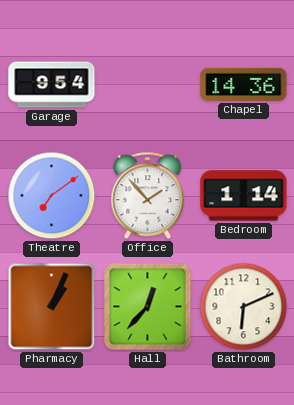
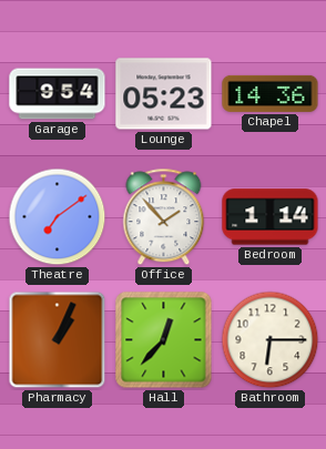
Lounge: none -> 05:23
Bathroom: 6:11 -> 6:15
